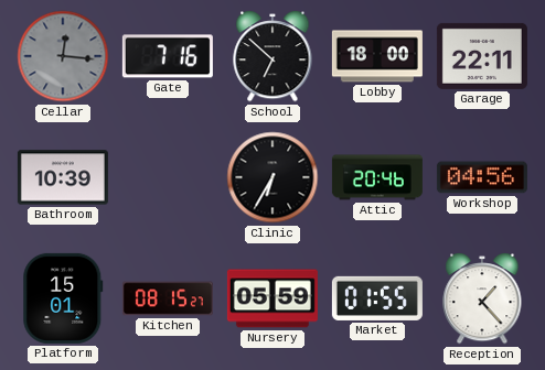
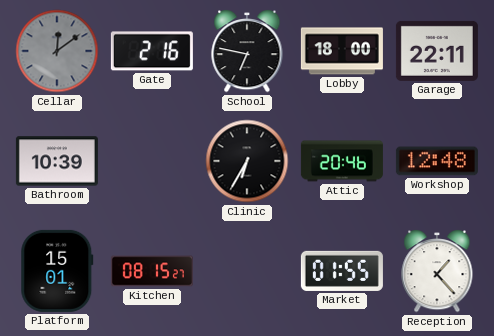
Cellar: 12:16 -> 12:09
Gate: 7:16 -> 2:16
School: 6:52 -> 6:47
Workshop: 04:56 -> 12:48
Nursery: 05:59 -> none
